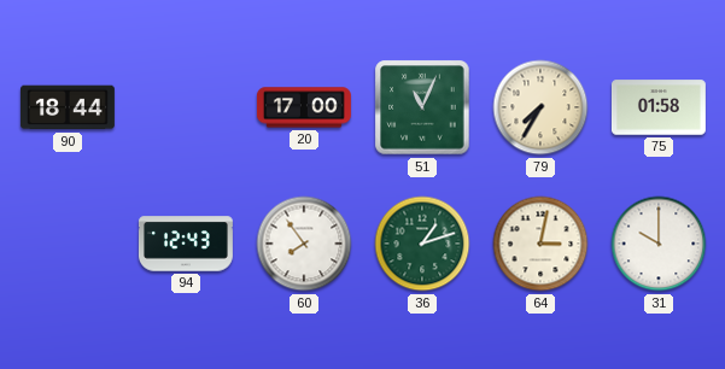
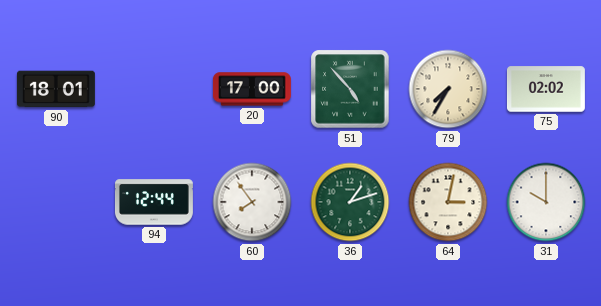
90: 18:44 -> 18:01
51: 11:04 -> 4:53
75: 01:58 -> 02:02
94: 12:43 -> 12:44
